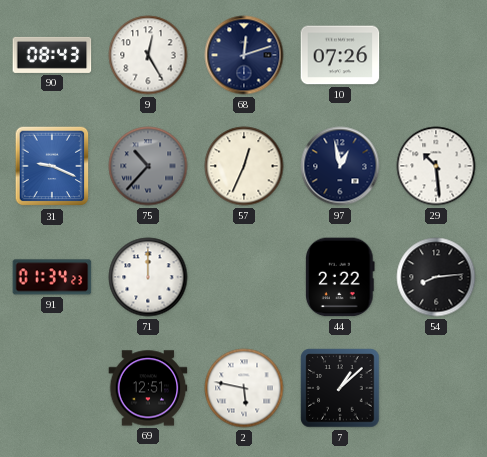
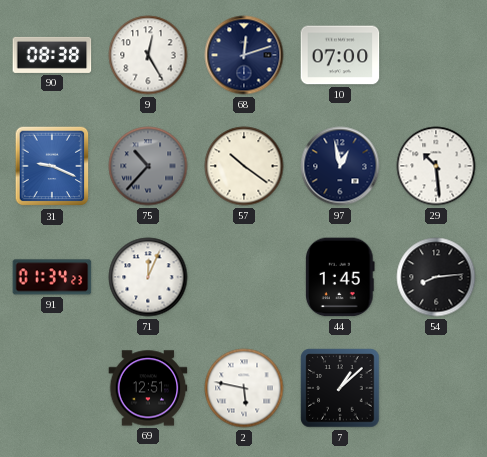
90: 08:43 -> 08:38
10: 07:26 -> 07:00
57: 12:34 -> 10:21
71: 12:00 -> 12:04
44: 2:22 -> 1:45
